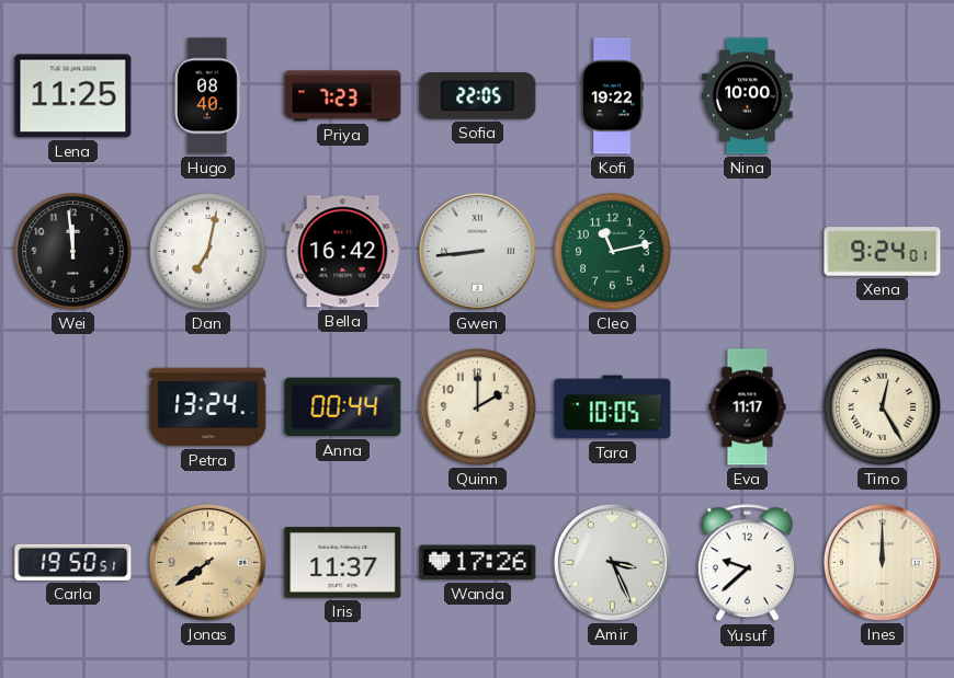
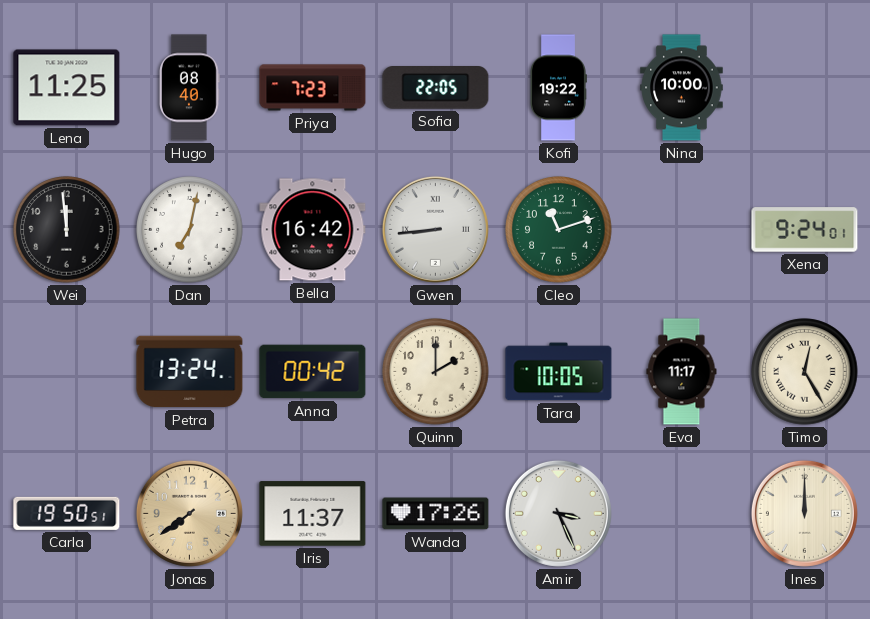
Cleo: 11:13 -> 11:12
Anna: 00:44 -> 00:42
Yusuf: 9:38 -> none
